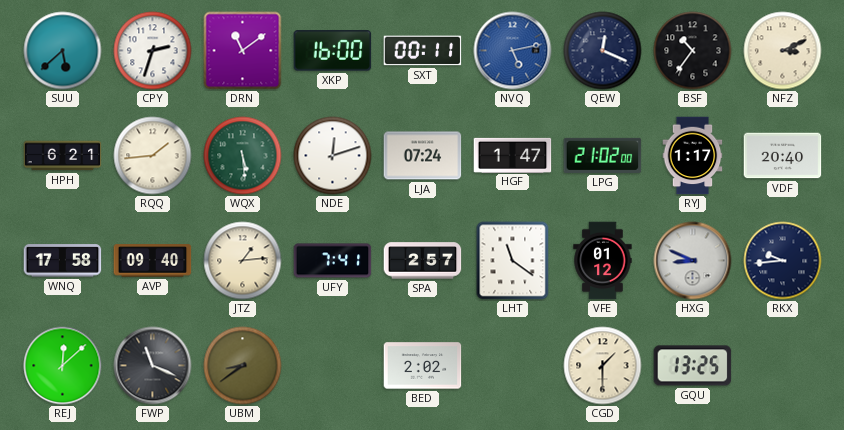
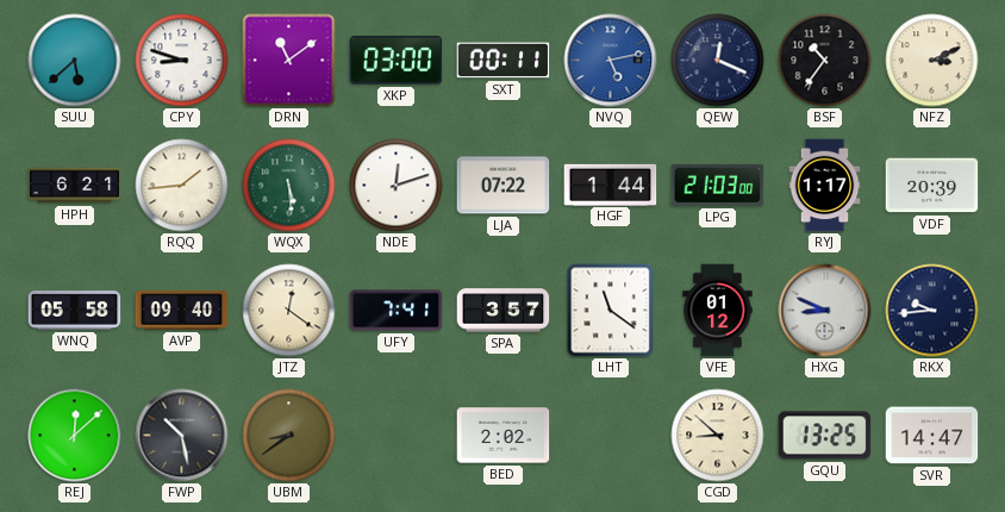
CPY: 2:33 -> 8:48
XKP: 16:00 -> 03:00
LJA: 07:24 -> 07:22
HGF: 1:47 -> 1:44
LPG: 21:02 -> 21:03
VDF: 20:40 -> 20:39
WNQ: 17:58 -> 05:58
JTZ: 1:14 -> 12:21
SPA: 2:57 -> 3:57
FWP: 11:19 -> 10:28
CGD: 1:30 -> 8:52
SVR: none -> 14:47
